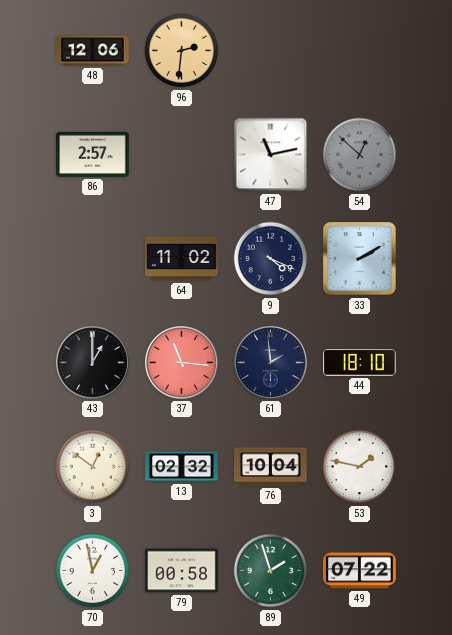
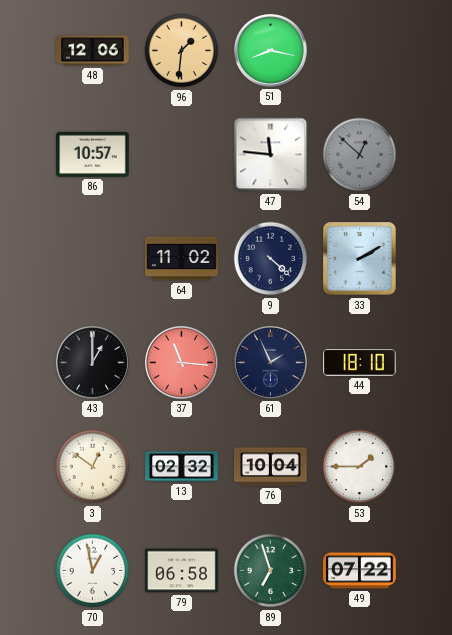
96: 2:31 -> 1:31
51: none -> 8:17
86: 2:57 -> 10:57
47: 11:13 -> 11:46
9: 4:19 -> 4:22
61: 1:59 -> 1:56
53: 1:47 -> 1:45
79: 00:58 -> 06:58
89: 1:57 -> 6:57
